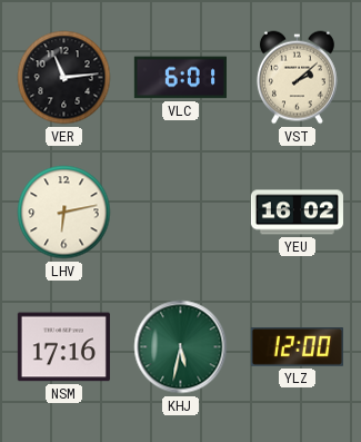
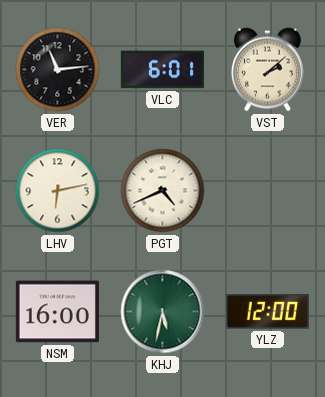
PGT: none -> 4:41
YEU: 16:02 -> none
NSM: 17:16 -> 16:00
